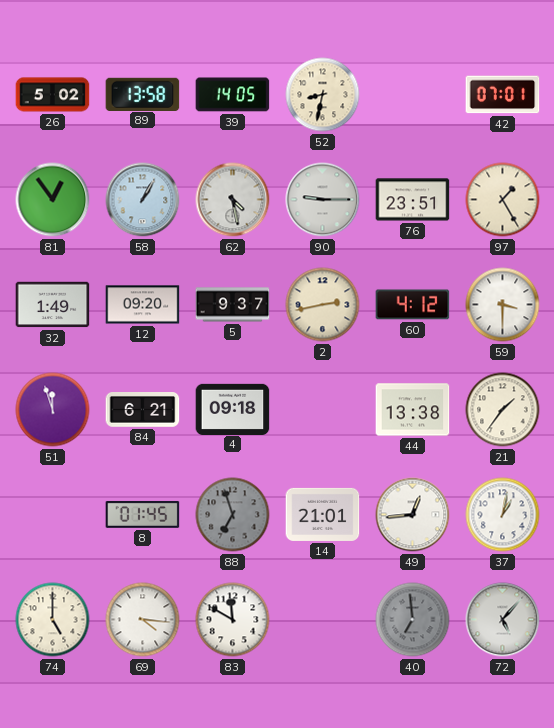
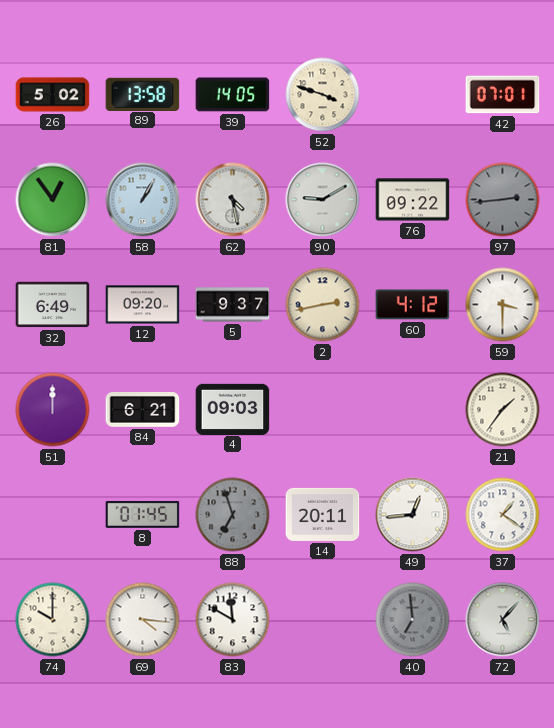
52: 8:32 -> 3:48
90: 9:15 -> 9:10
76: 23:51 -> 09:22
97: 1:25 -> 2:44
97 dial: cream -> grey
32: 1:49 -> 6:49
51: 11:57 -> 12:00
4: 09:18 -> 09:03
44: 13:38 -> none
14: 21:01 -> 20:11
37: 1:02 -> 1:21
74: 5:00 -> 10:00
